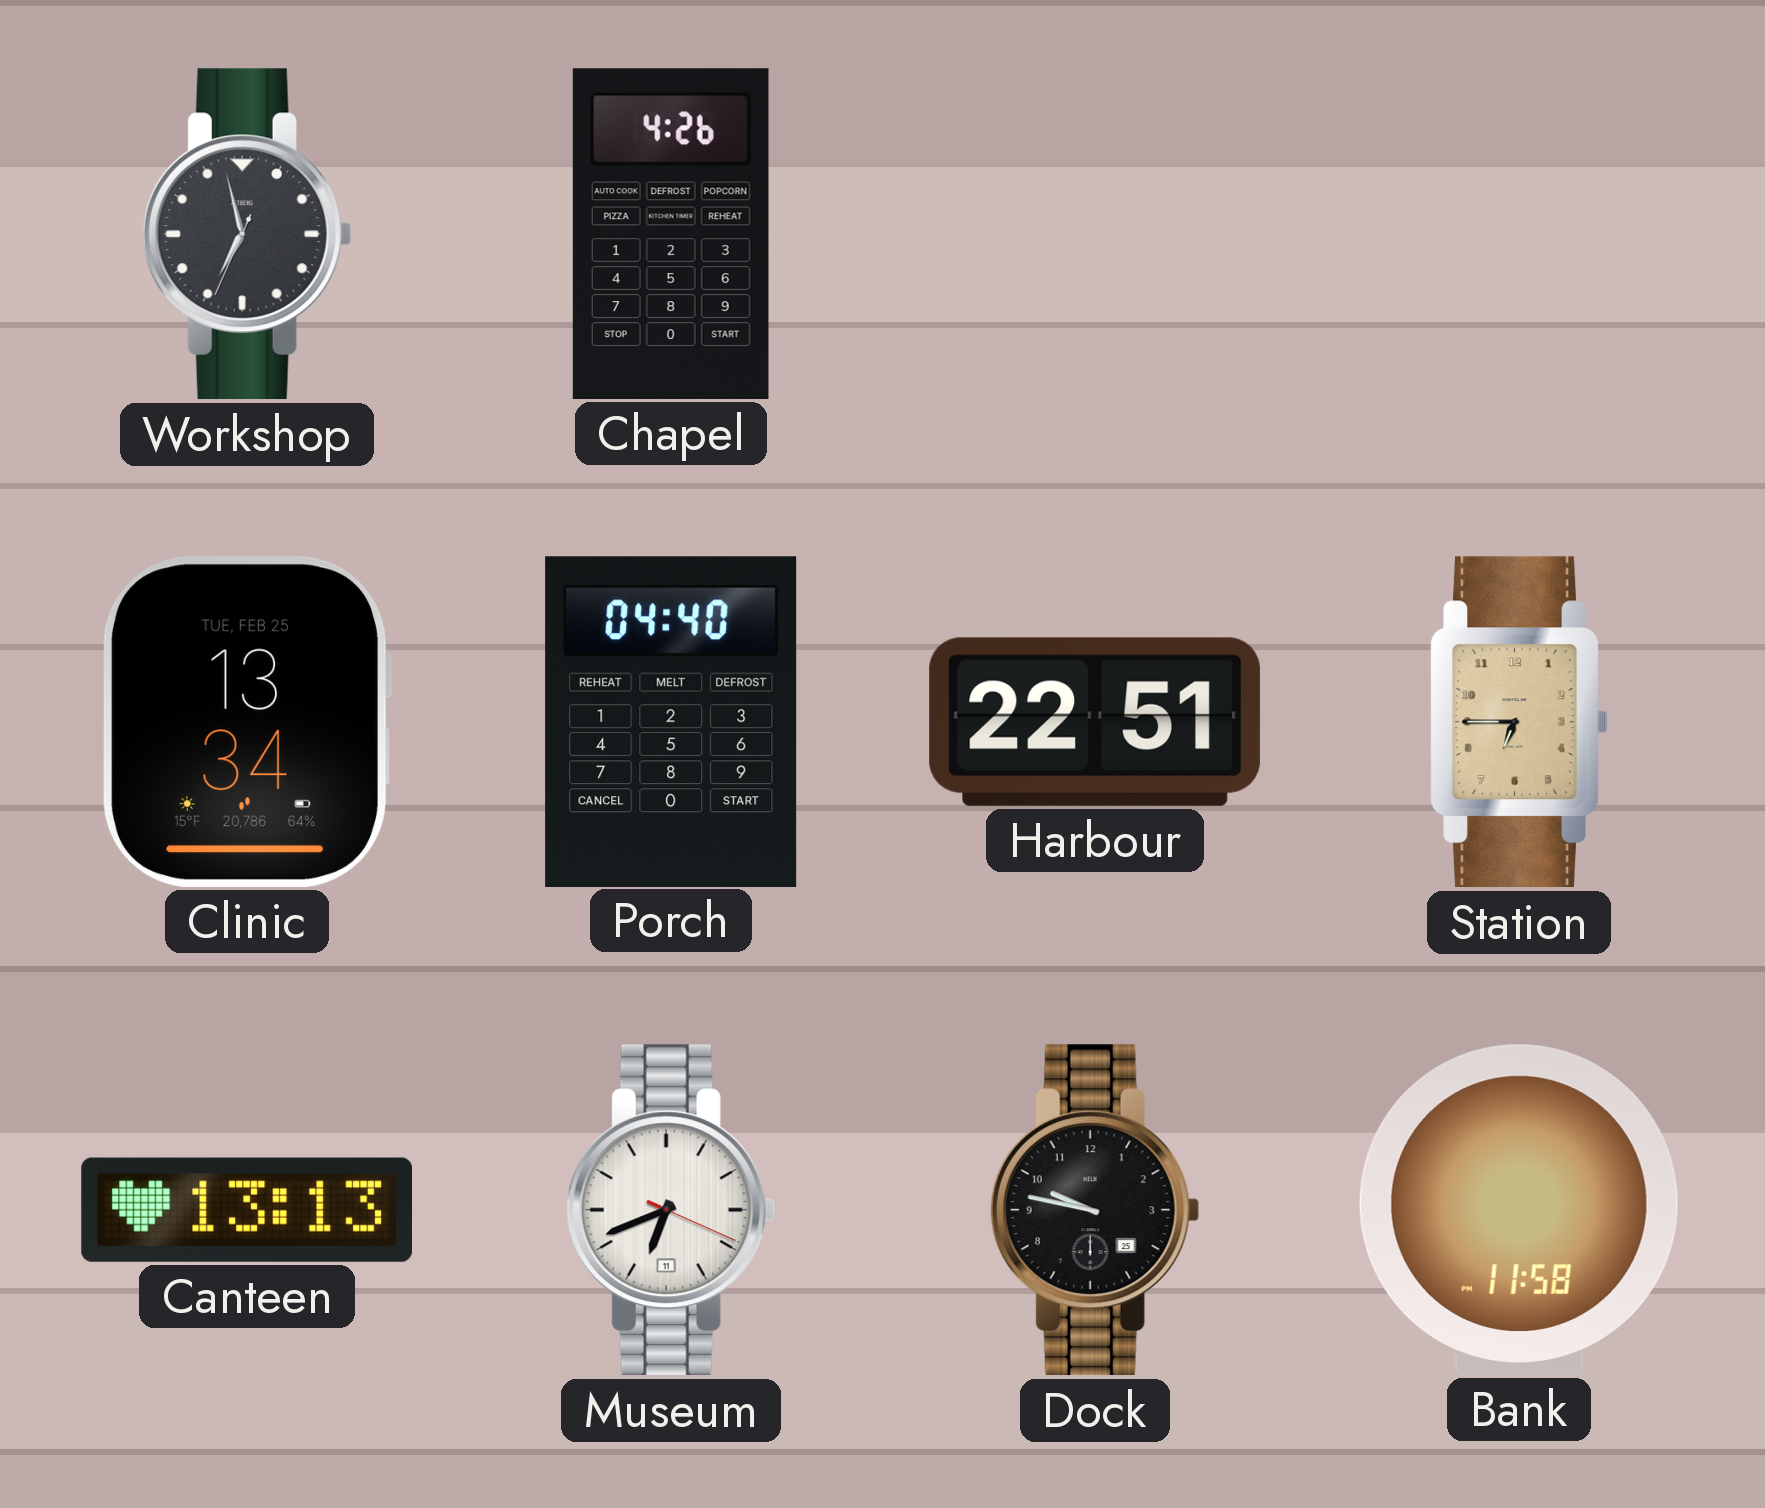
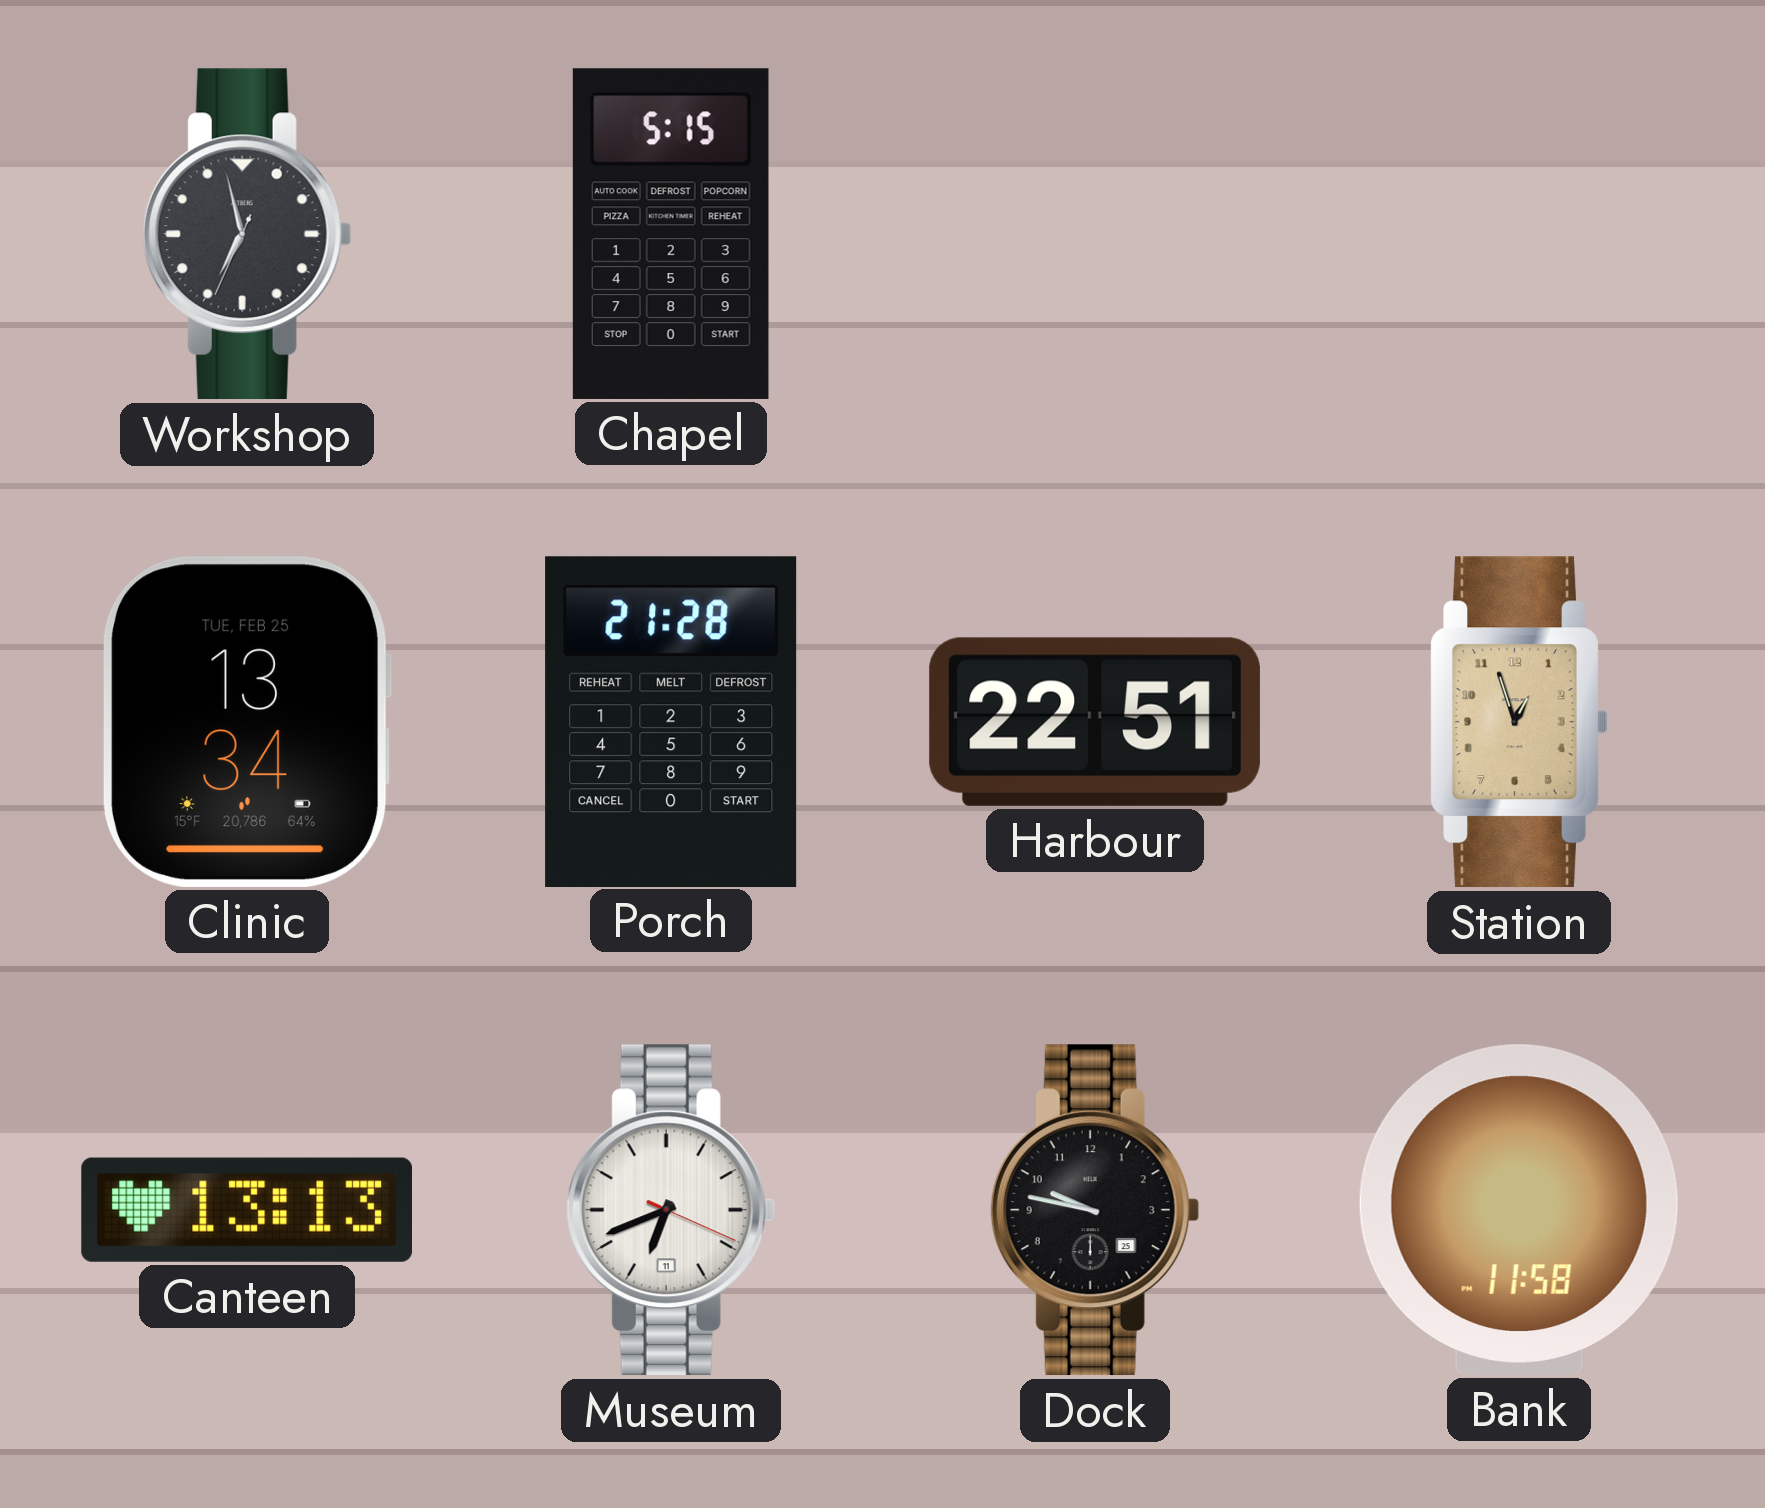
Chapel: 4:26 -> 5:15
Porch: 04:40 -> 21:28
Station: 6:45 -> 12:57
